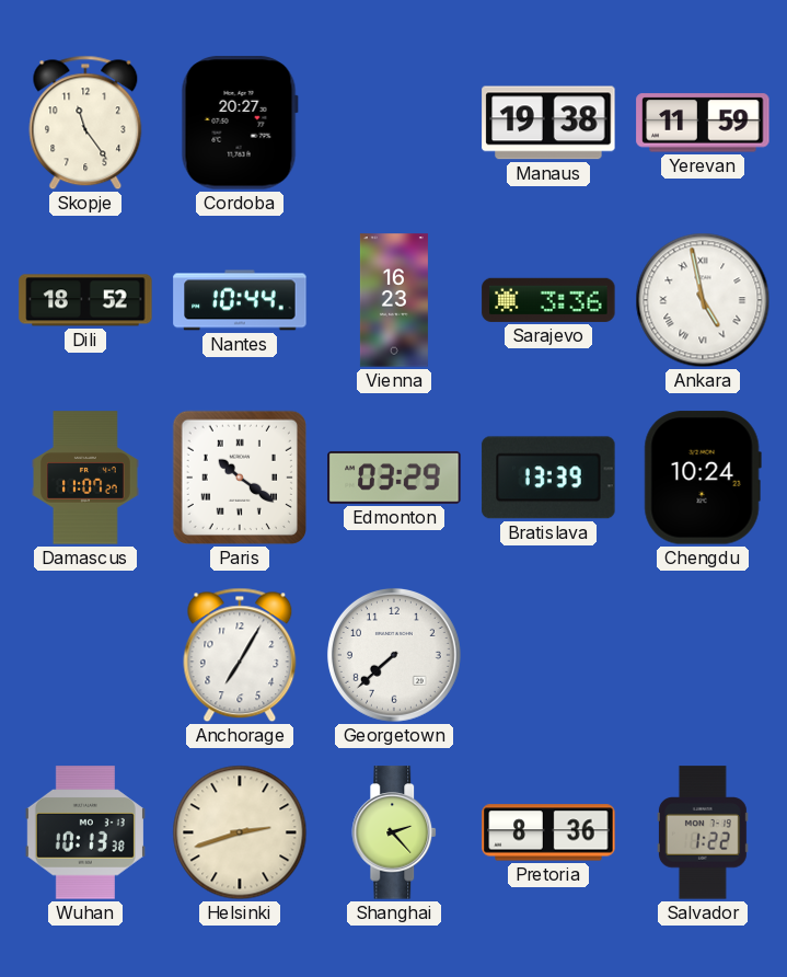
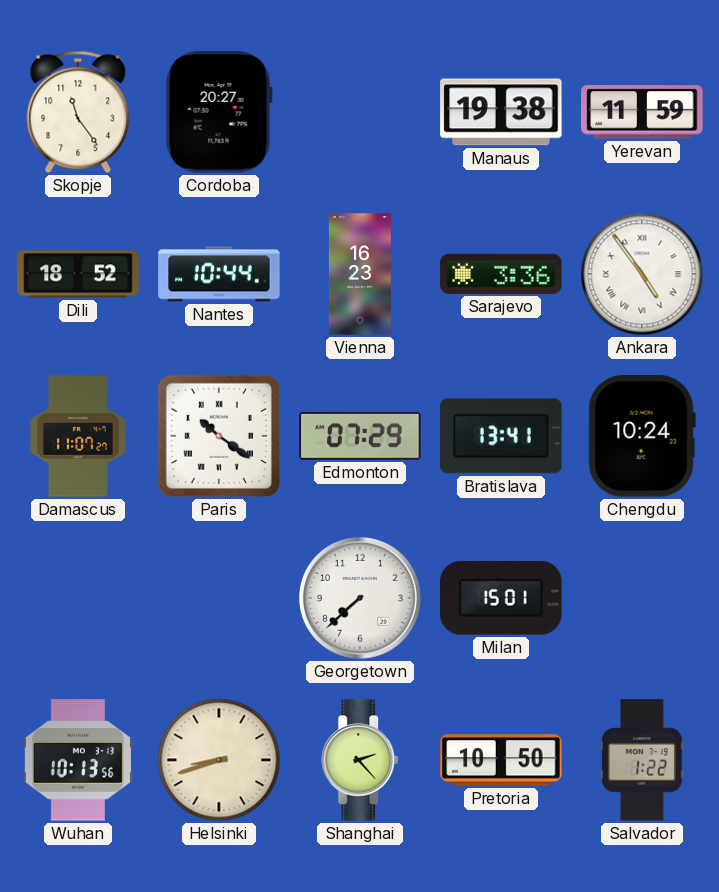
Ankara: 4:58 -> 4:54
Edmonton: 03:29 -> 07:29
Bratislava: 13:39 -> 13:41
Anchorage: 7:05 -> none
Milan: none -> 15:01
Wuhan: 10:13:38 -> 10:13:56
Helsinki: 2:42 -> 8:42
Pretoria: 8:36 -> 10:50
